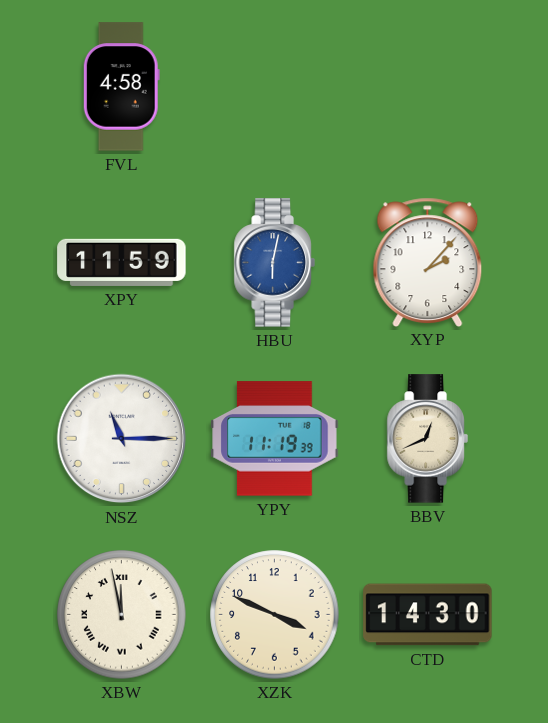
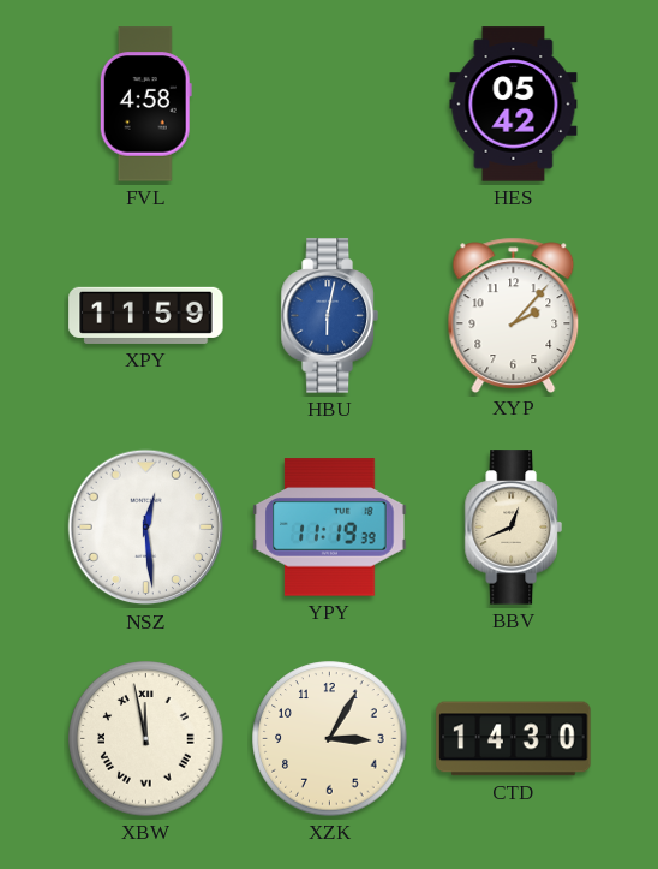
HES: none -> 05:42
NSZ: 11:15 -> 12:29
XZK: 3:49 -> 3:05
